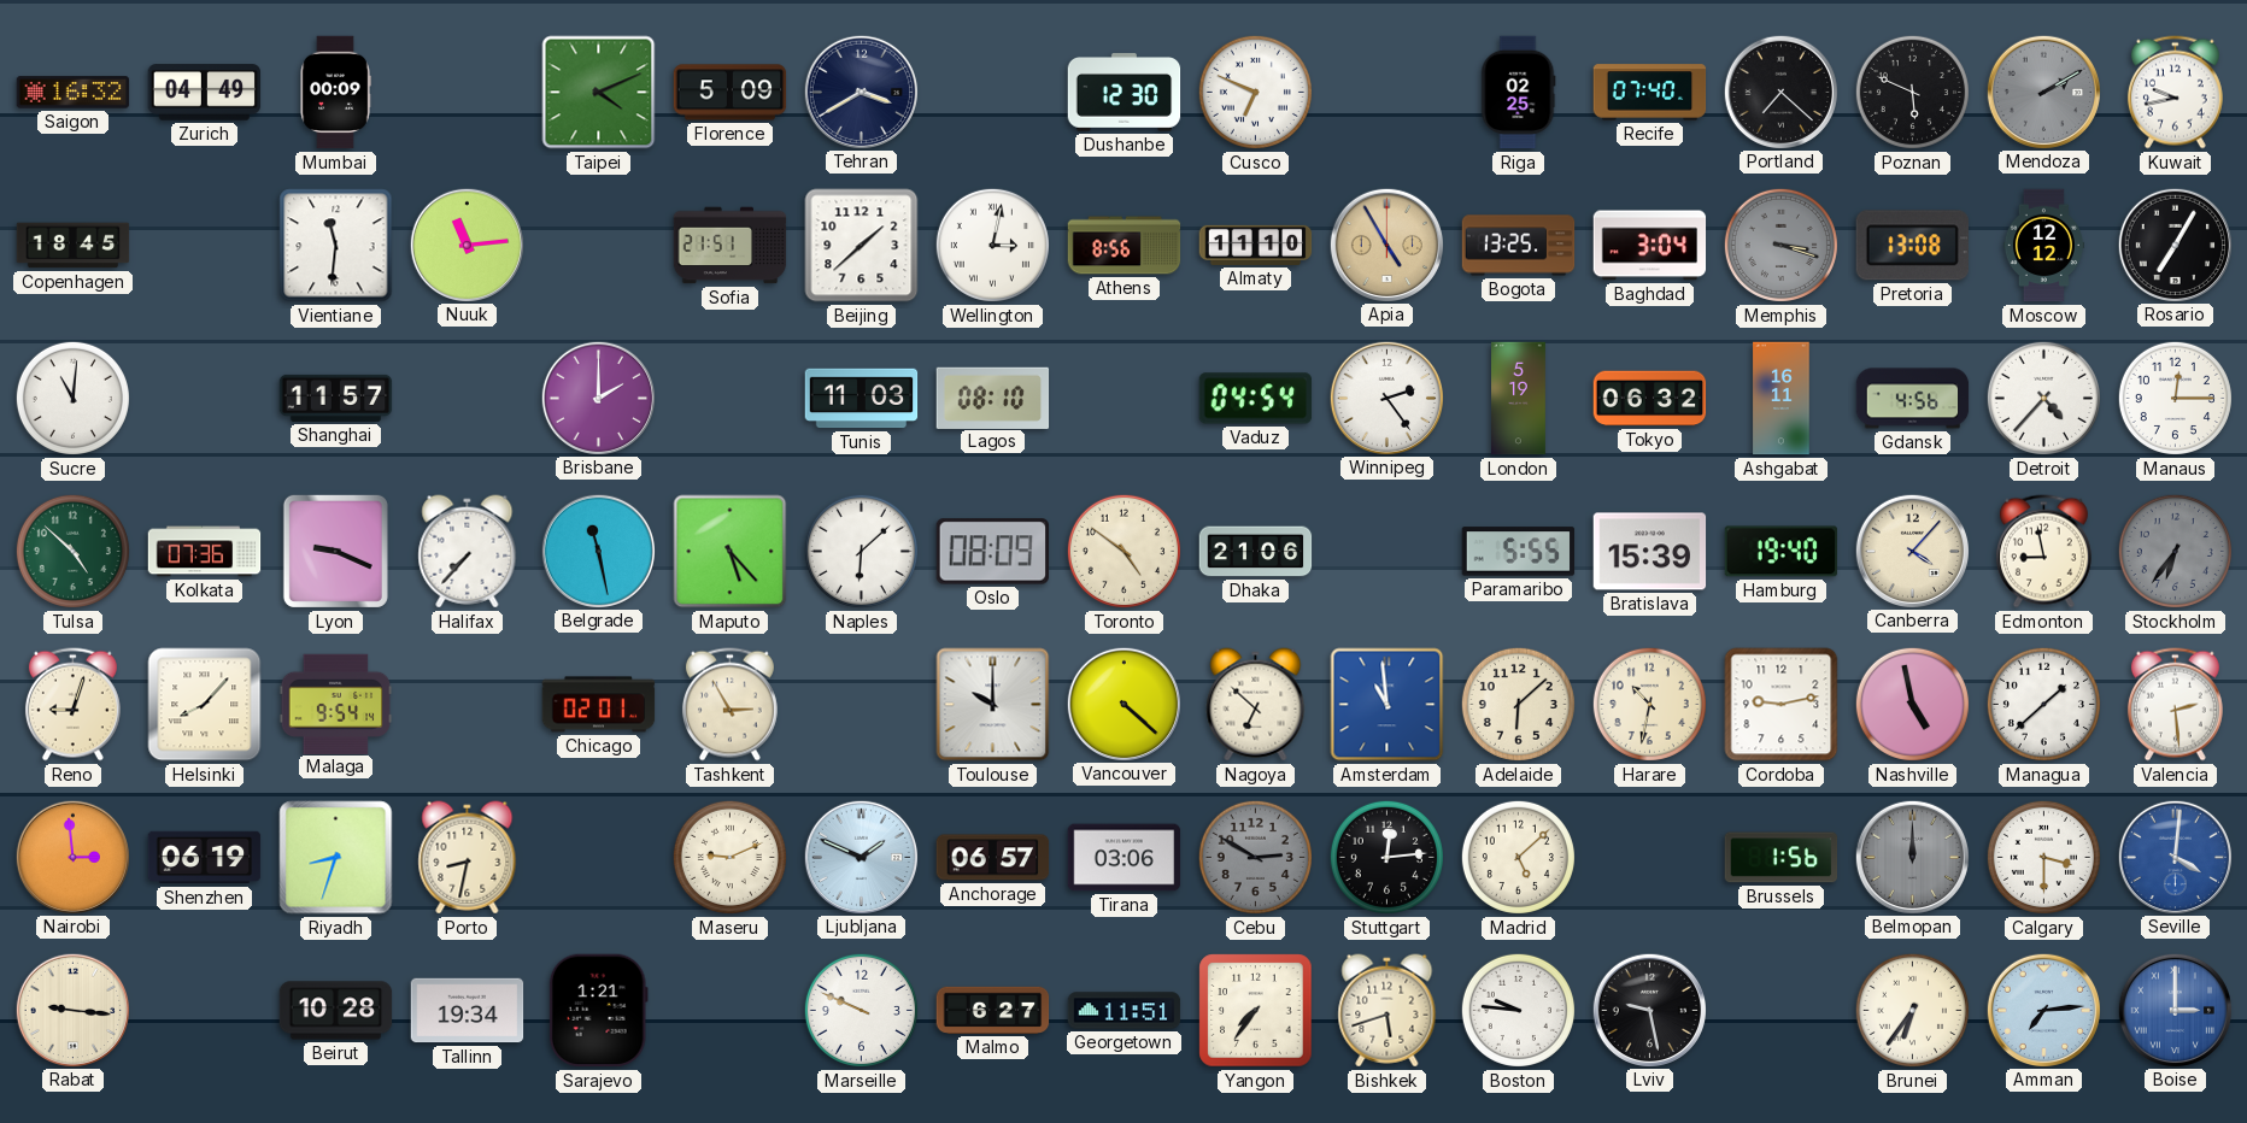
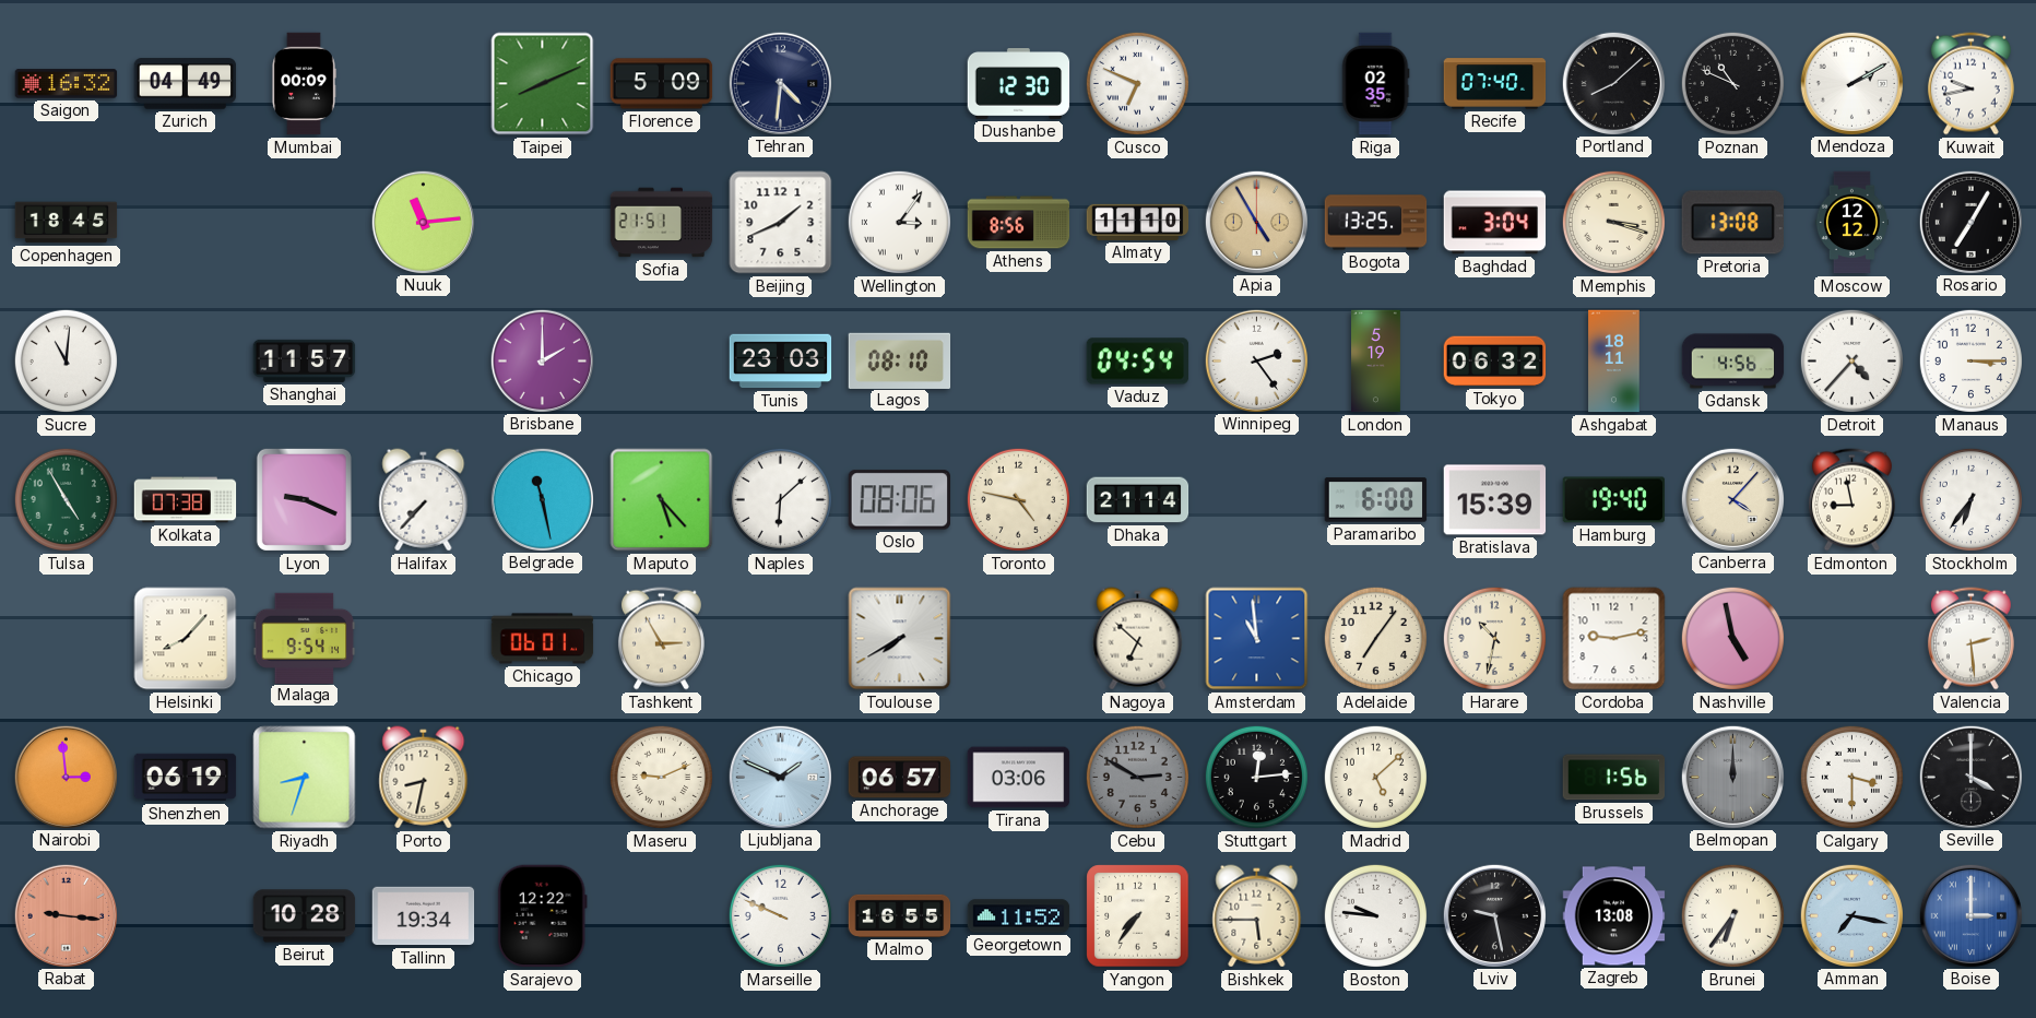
Taipei: 4:11 -> 8:11
Tehran: 3:40 -> 4:31
Riga: 02:25 -> 02:35
Portland: 7:22 -> 8:08
Poznan: 5:49 -> 10:49
Mendoza dial: grey -> white
Vientiane: 11:31 -> none
Beijing: 1:38 -> 1:41
Wellington: 3:02 -> 3:06
Memphis dial: grey -> cream
Tunis: 11:03 -> 23:03
Ashgabat: 16:11 -> 18:11
Manaus: 12:15 -> 3:15
Tulsa: 4:52 -> 4:55
Kolkata: 07:36 -> 07:38
Oslo: 08:09 -> 08:06
Toronto: 4:51 -> 4:47
Dhaka: 21:06 -> 21:14
Paramaribo: 5:55 -> 6:00
Stockholm dial: grey -> white
Reno: 9:03 -> none
Chicago: 02:01 -> 06:01
Toulouse: 10:00 -> 7:40
Vancouver: 4:22 -> none
Adelaide: 6:08 -> 7:06
Managua: 1:38 -> none
Seville: 4:01 -> 4:00
Seville dial: blue -> black
Rabat dial: cream -> salmon
Sarajevo: 1:21 -> 12:22
Malmo: 6:27 -> 16:55
Georgetown: 11:51 -> 11:52
Bishkek: 5:42 -> 5:45
Zagreb: none -> 13:08
Amman: 7:14 -> 7:17
